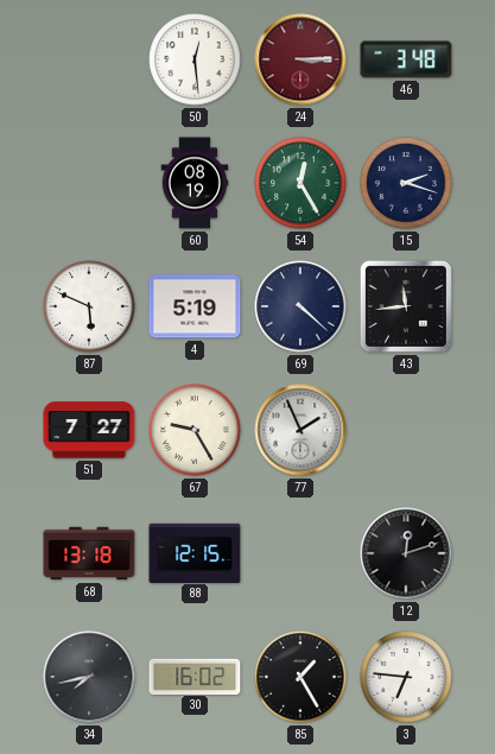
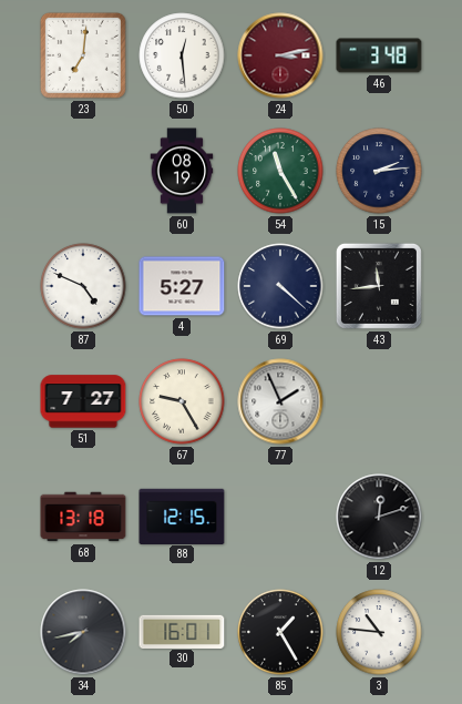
23: none -> 7:01
24: 3:15 -> 3:13
54: 12:25 -> 11:25
15: 2:18 -> 2:14
87: 5:49 -> 4:49
4: 5:19 -> 5:27
30: 16:02 -> 16:01
3: 6:46 -> 10:46
